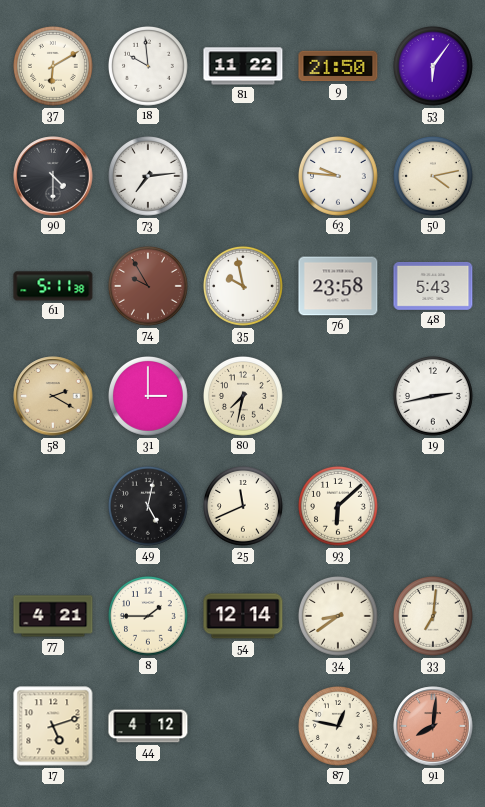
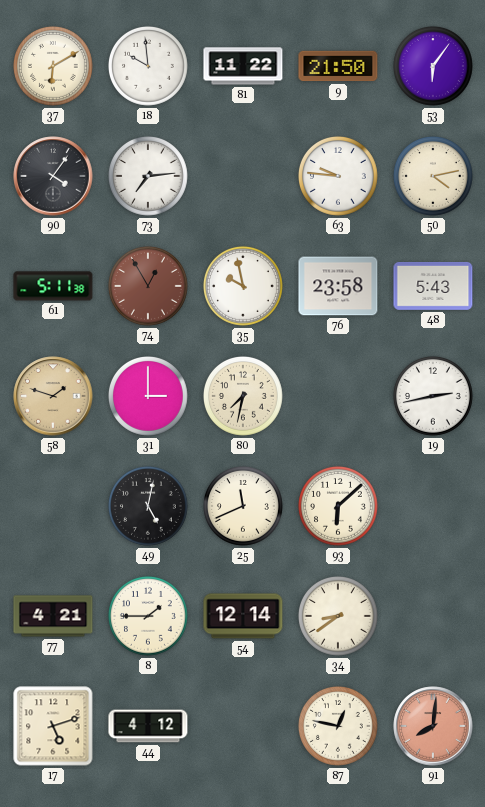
90: 4:30 -> 4:06
74: 9:55 -> 12:55
58: 2:20 -> 1:48
33: 7:01 -> none
